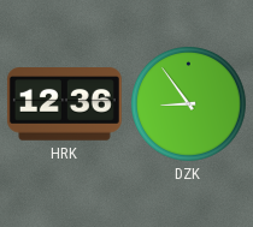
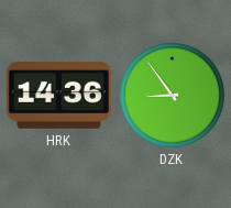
HRK: 12:36 -> 14:36
